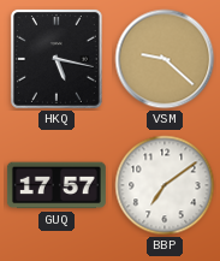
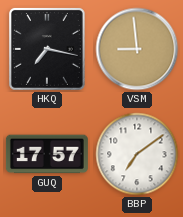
HKQ: 5:17 -> 7:17
VSM: 9:22 -> 8:59
